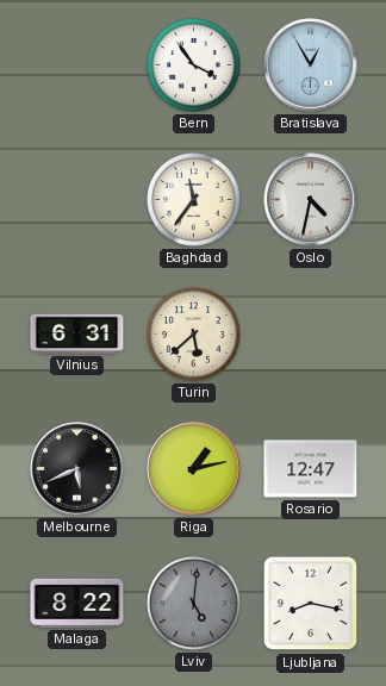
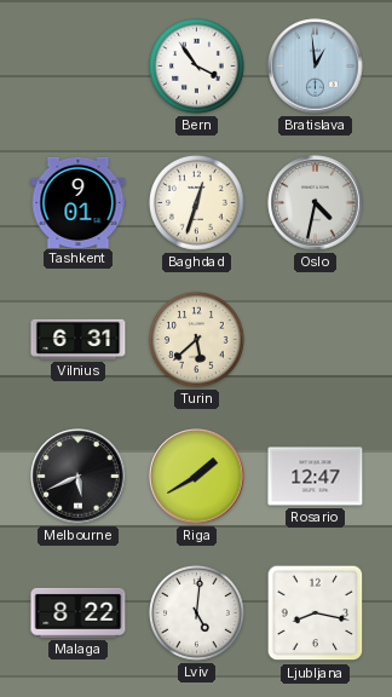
Bratislava: 12:55 -> 12:59
Tashkent: none -> 9:01
Baghdad: 11:36 -> 12:33
Riga: 1:13 -> 1:40
Lviv dial: grey -> white
